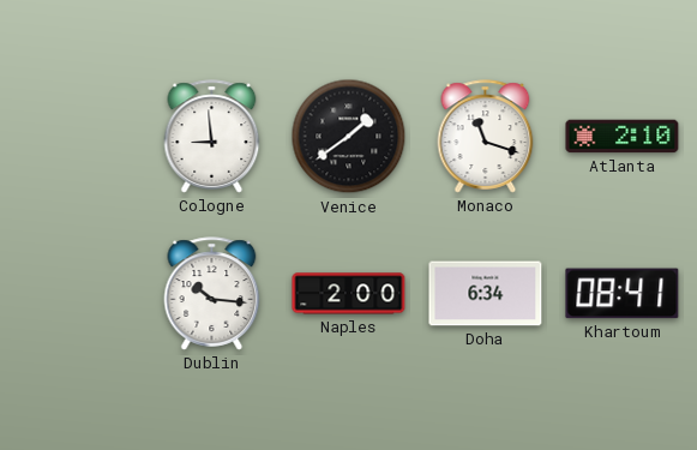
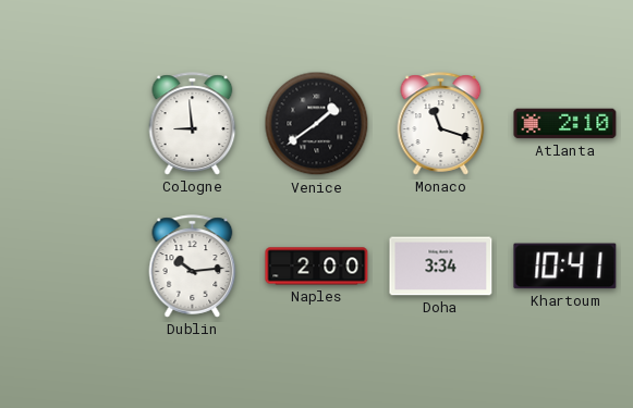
Dublin: 10:16 -> 10:14
Doha: 6:34 -> 3:34
Khartoum: 08:41 -> 10:41
